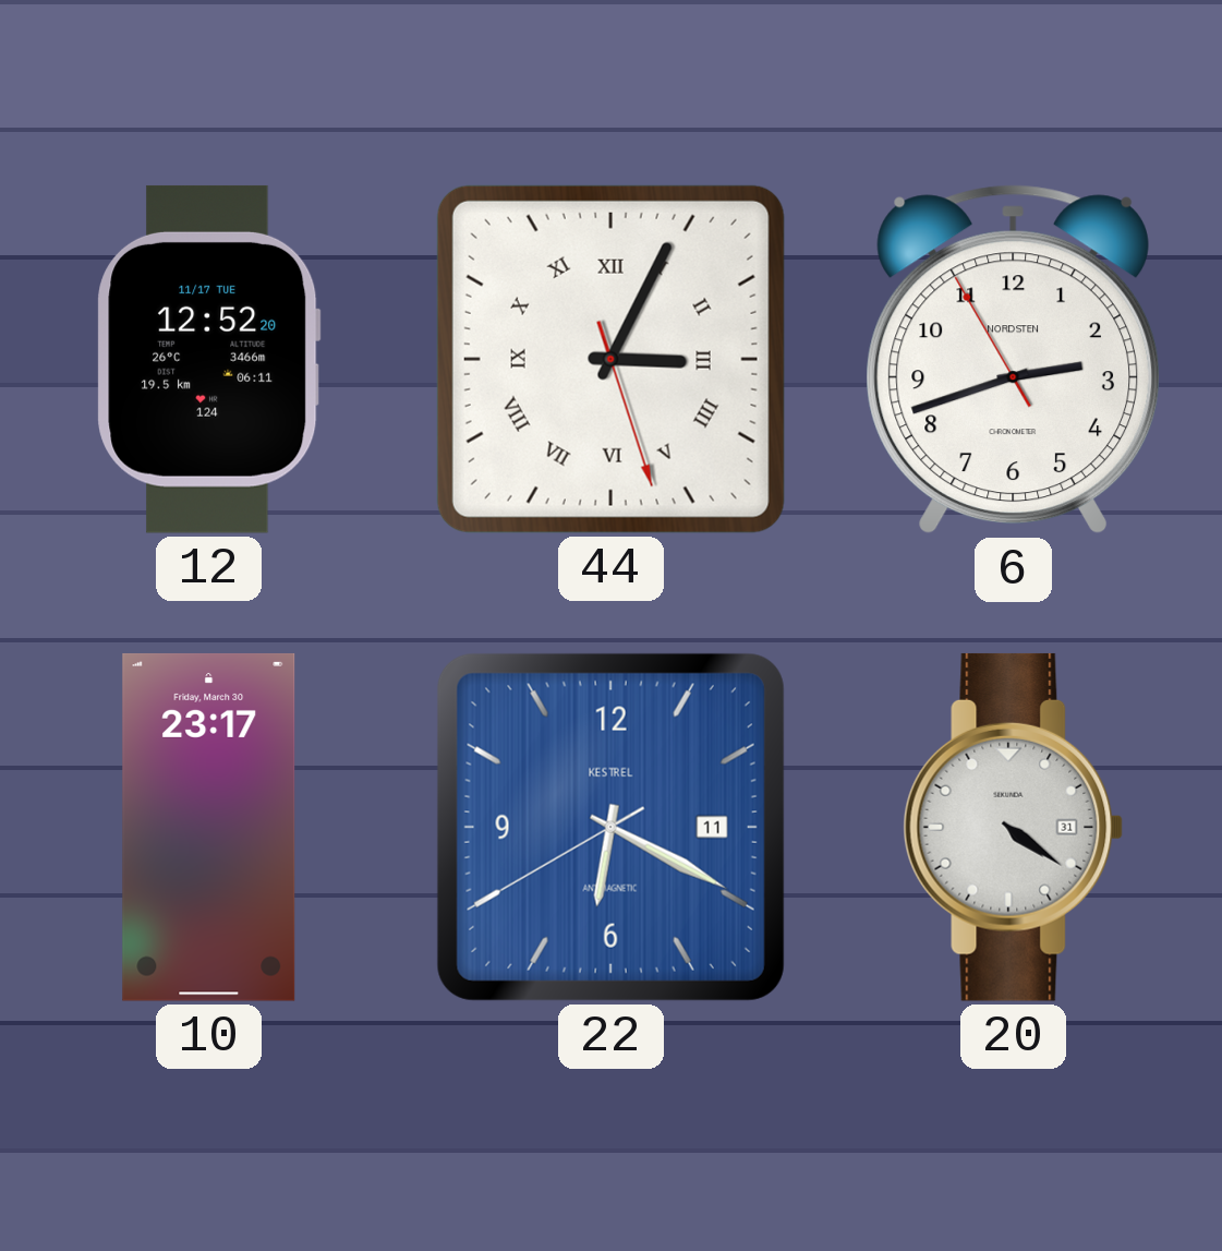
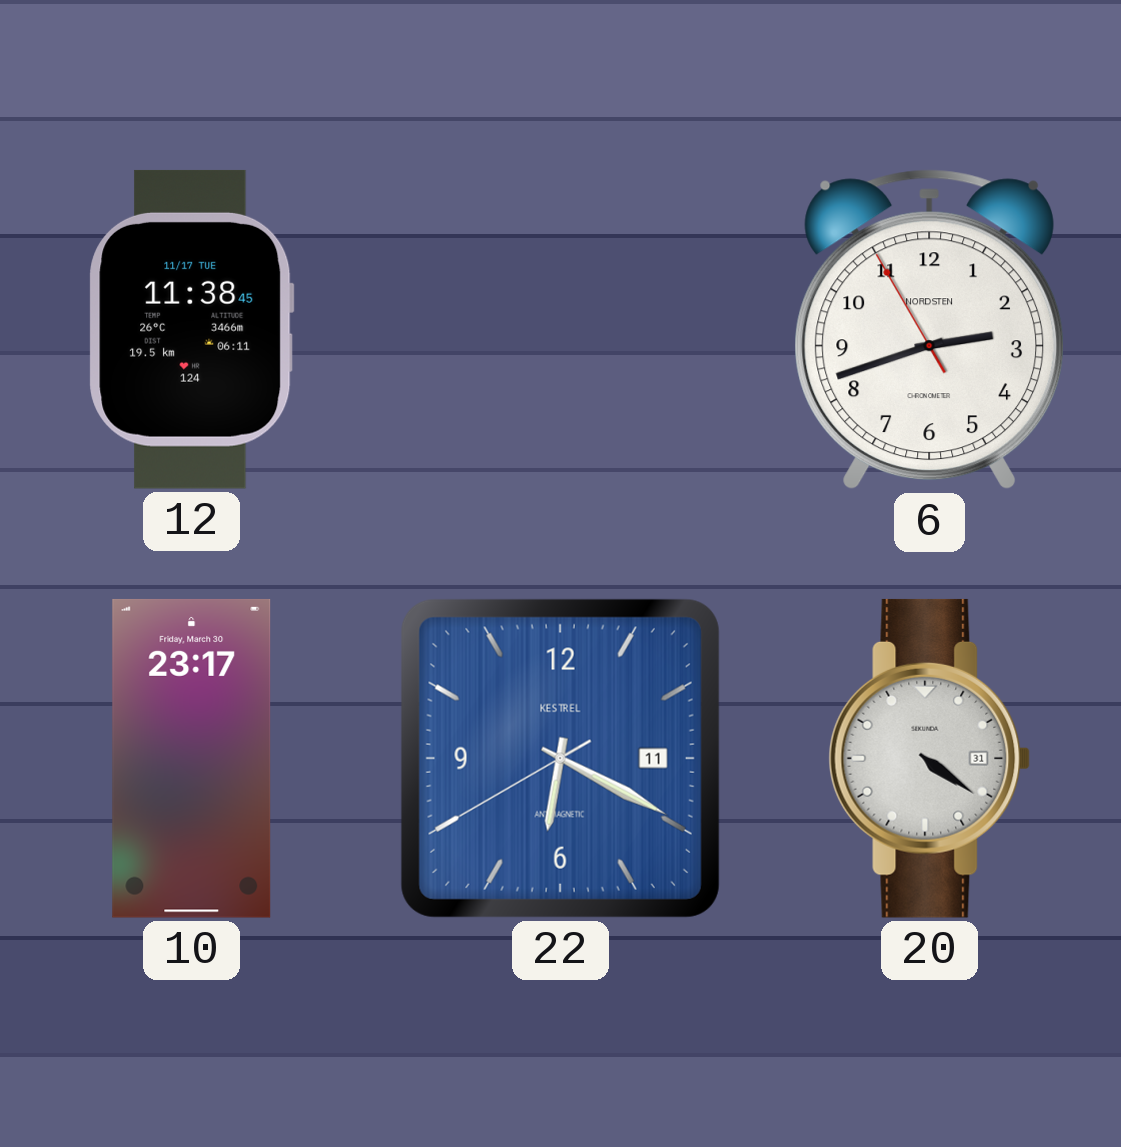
12: 12:52 -> 11:38
44: 3:04 -> none
